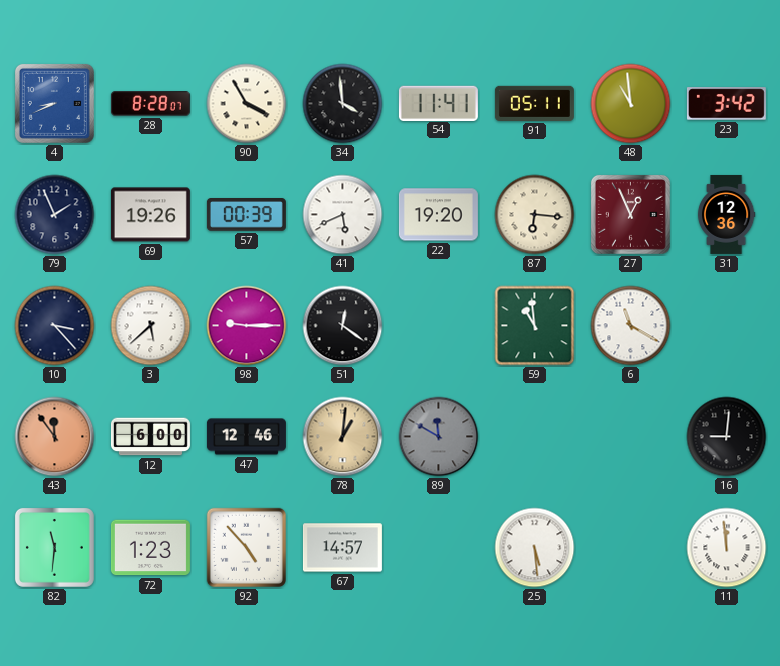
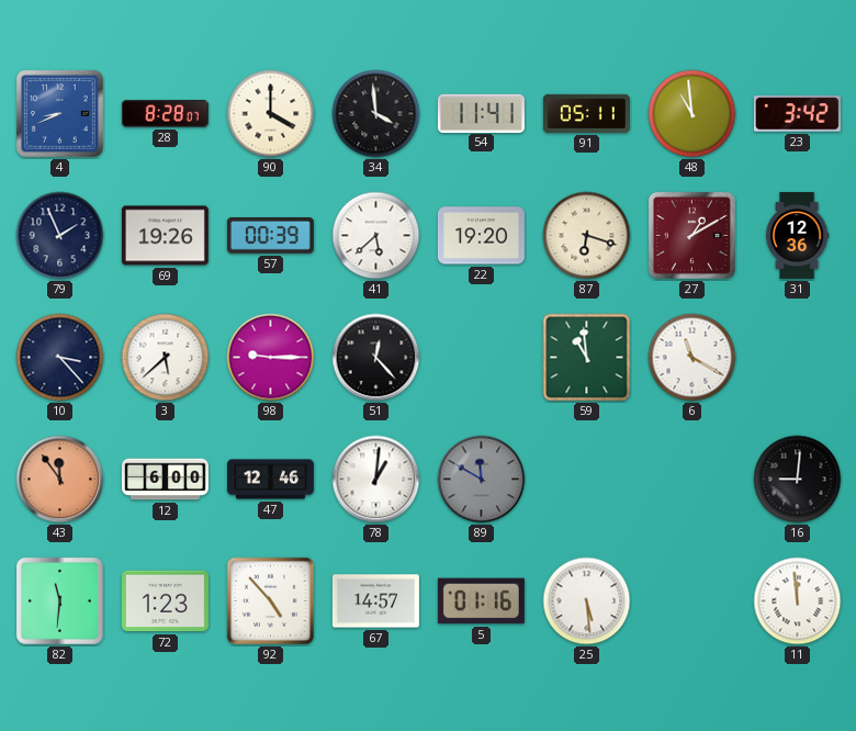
90: 3:55 -> 4:00
41: 5:41 -> 5:38
87: 6:16 -> 6:18
27: 12:56 -> 1:10
51: 12:21 -> 12:23
78 dial: champagne -> white
5: none -> 01:16
